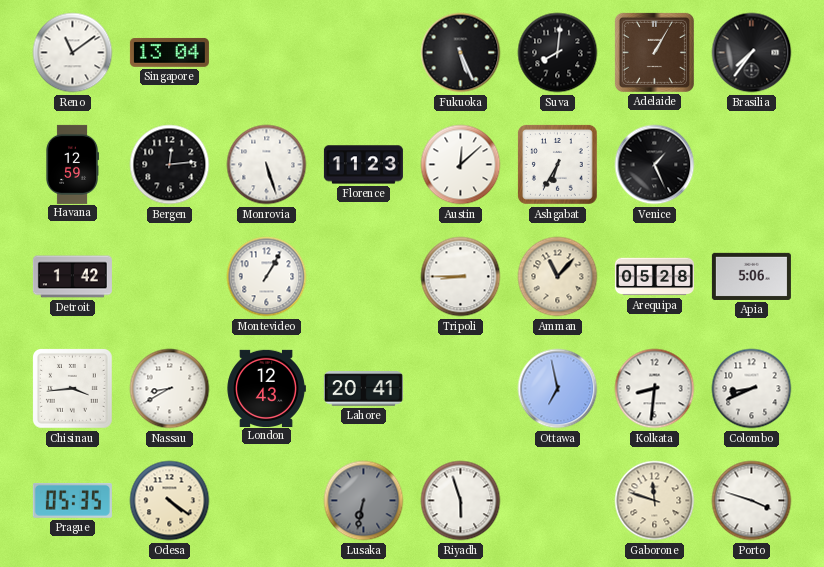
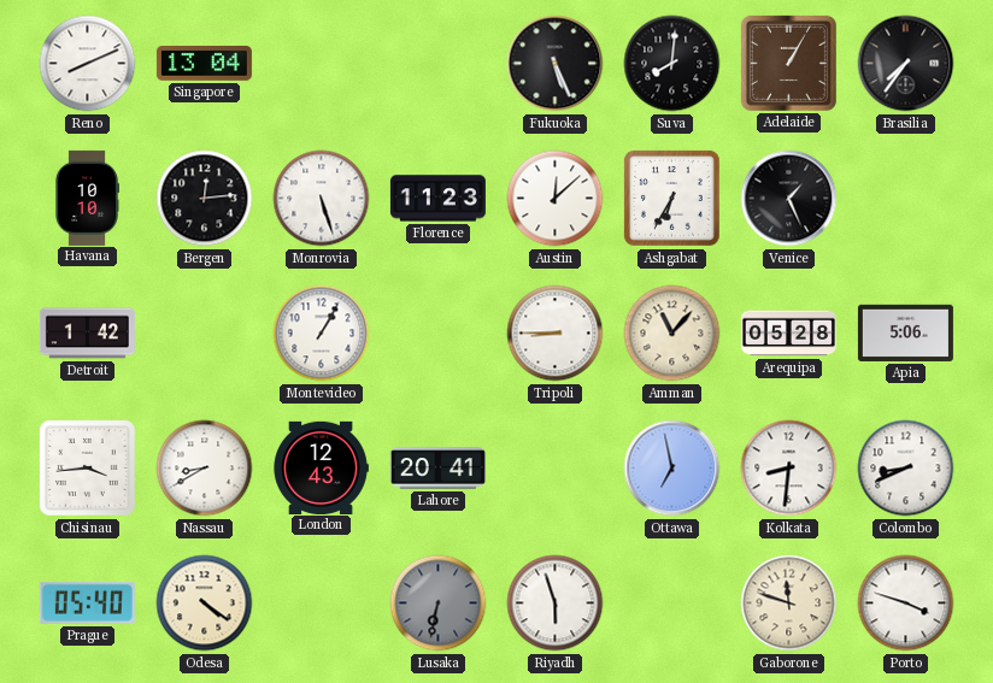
Reno: 11:09 -> 8:11
Havana: 12:59 -> 10:10
Prague: 05:35 -> 05:40
